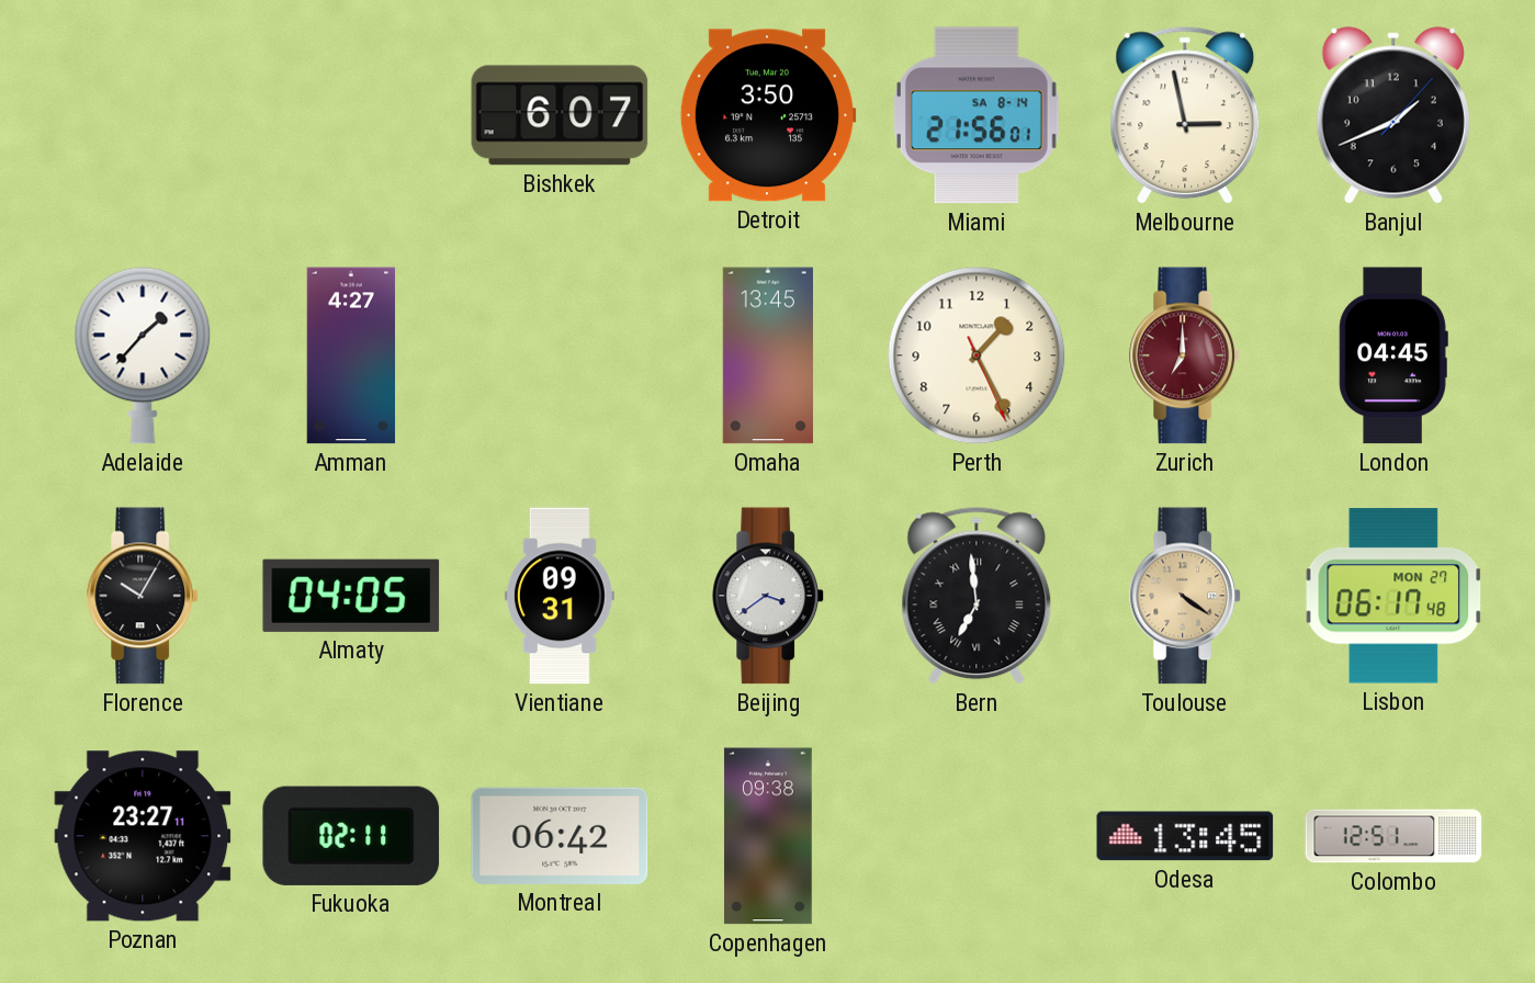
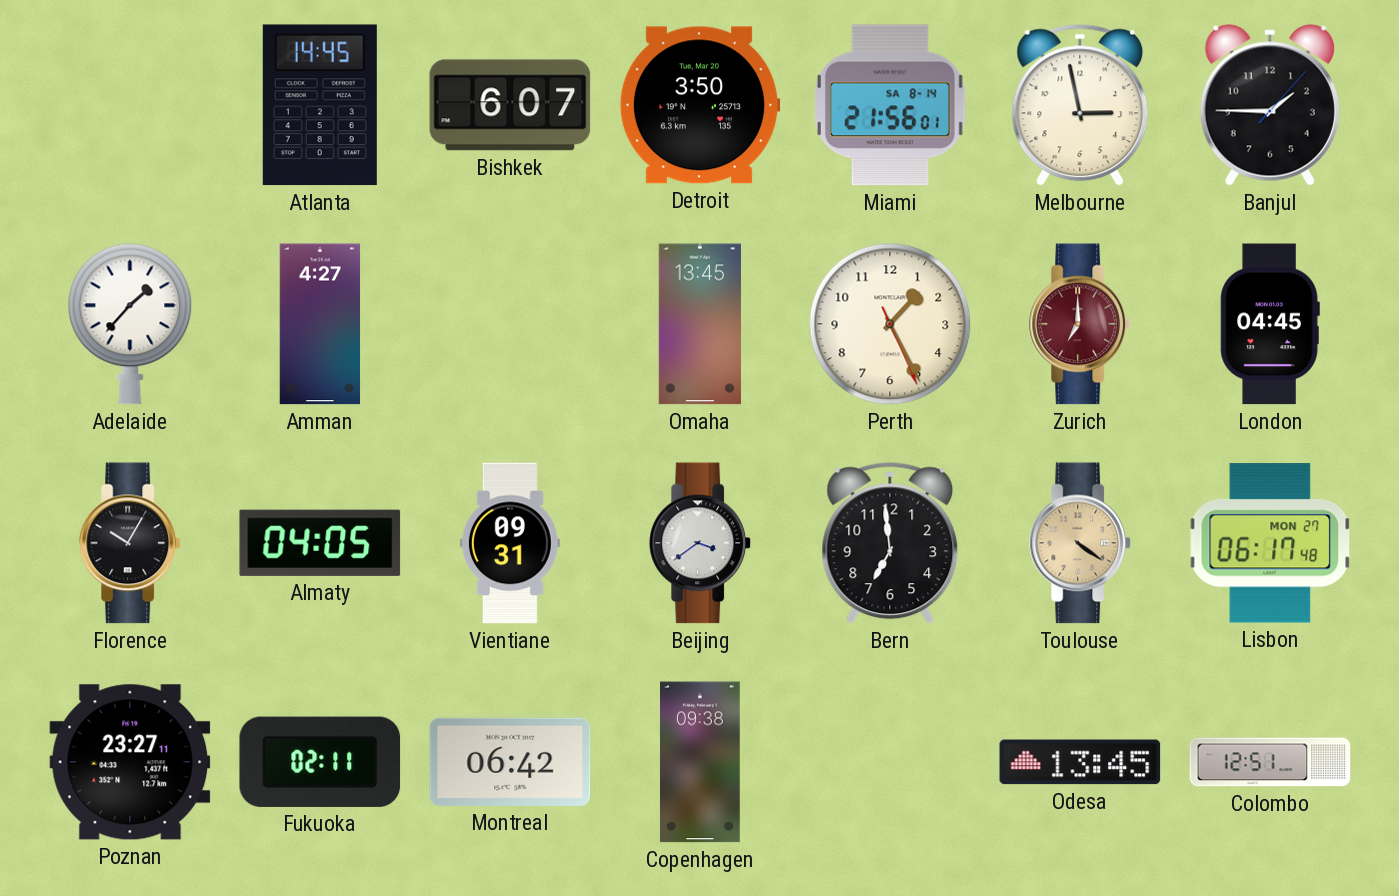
Atlanta: none -> 14:45
Banjul: 1:41 -> 1:45
Bern numerals: Roman -> Arabic
